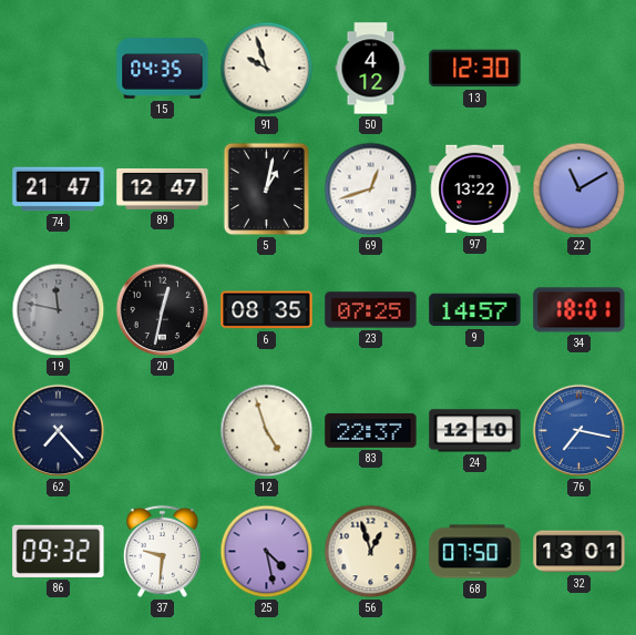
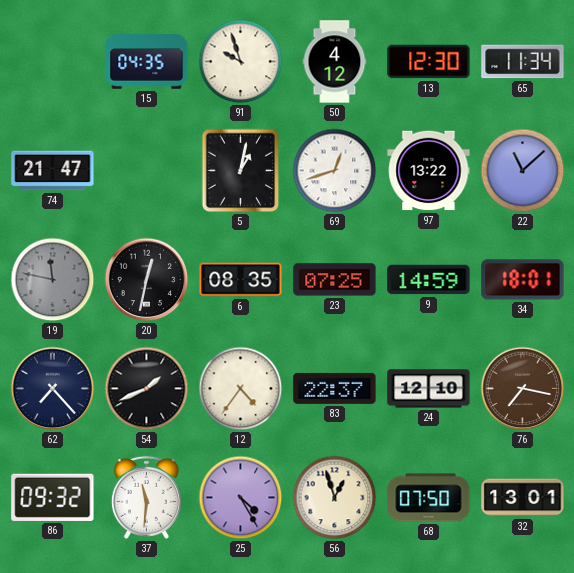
65: none -> 11:34
89: 12:47 -> none
22: 11:10 -> 11:08
9: 14:57 -> 14:59
54: none -> 1:41
12: 4:57 -> 4:36
76 dial: blue -> brown
37: 9:31 -> 11:31
25: 4:28 -> 4:25
